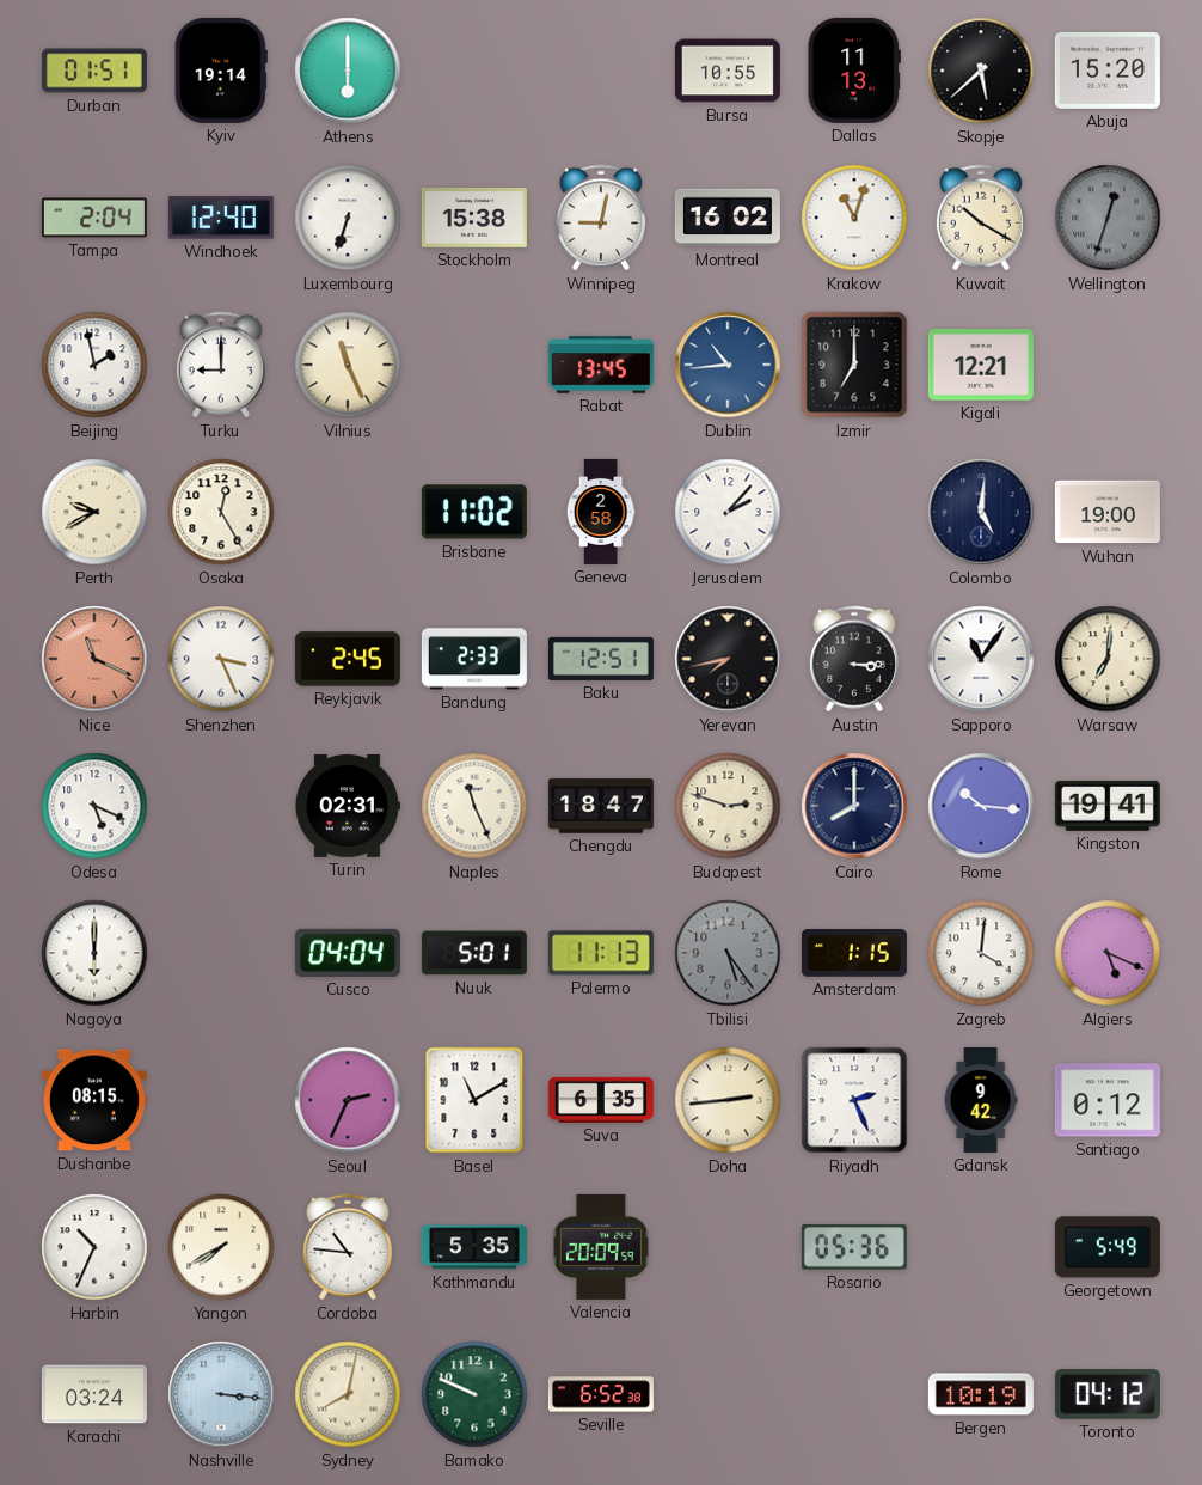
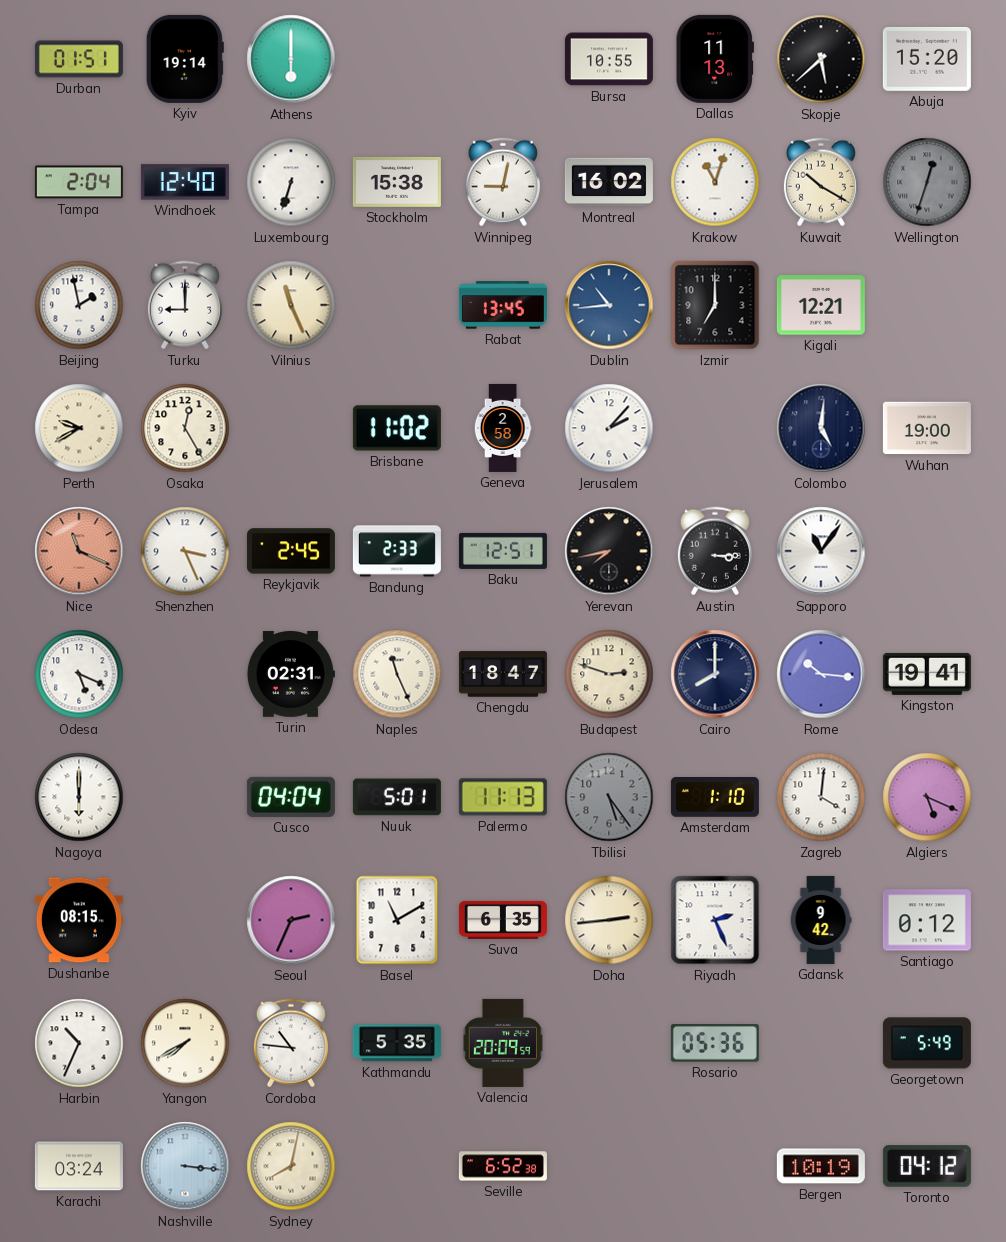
Warsaw: 7:01 -> none
Amsterdam: 1:15 -> 1:10
Bamako: 9:49 -> none
